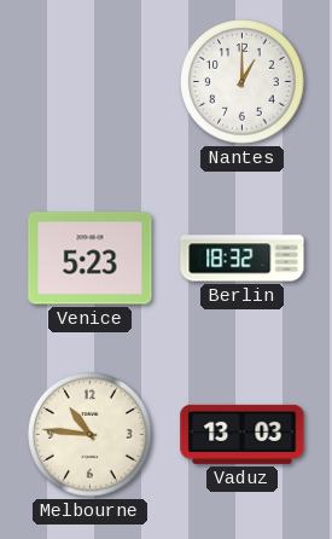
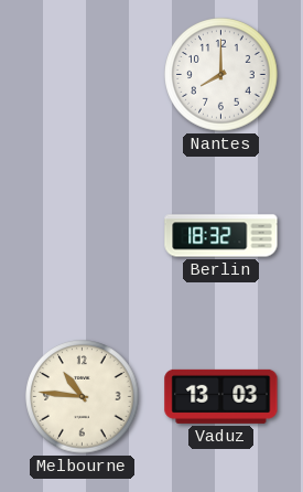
Nantes: 1:00 -> 8:00
Venice: 5:23 -> none
